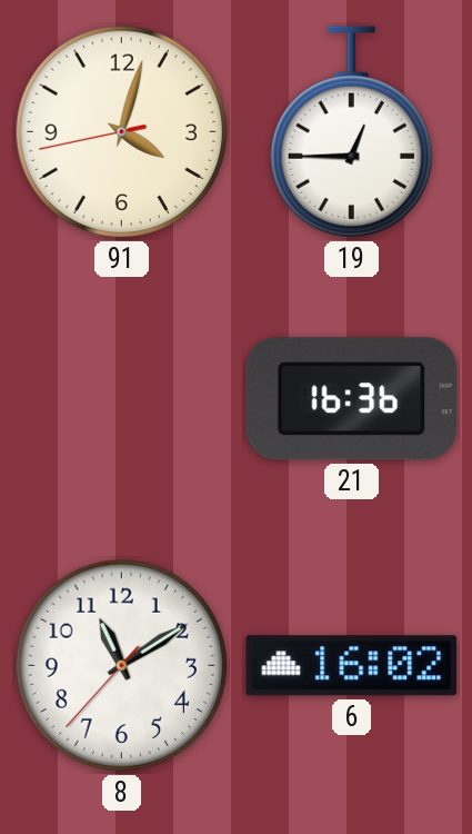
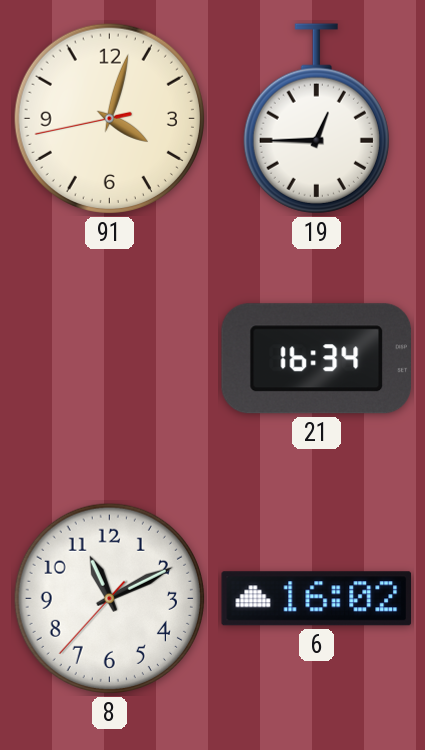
21: 16:36 -> 16:34
8: 11:09 -> 11:10
